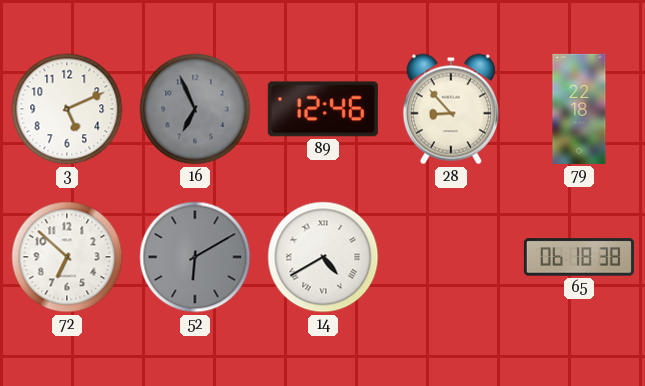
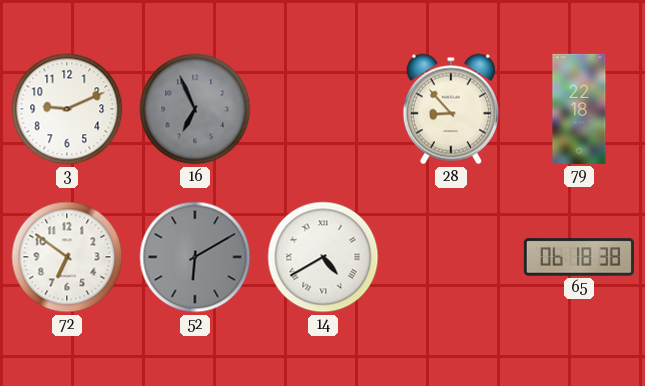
3: 5:11 -> 9:11
89: 12:46 -> none
72: 6:52 -> 6:51
